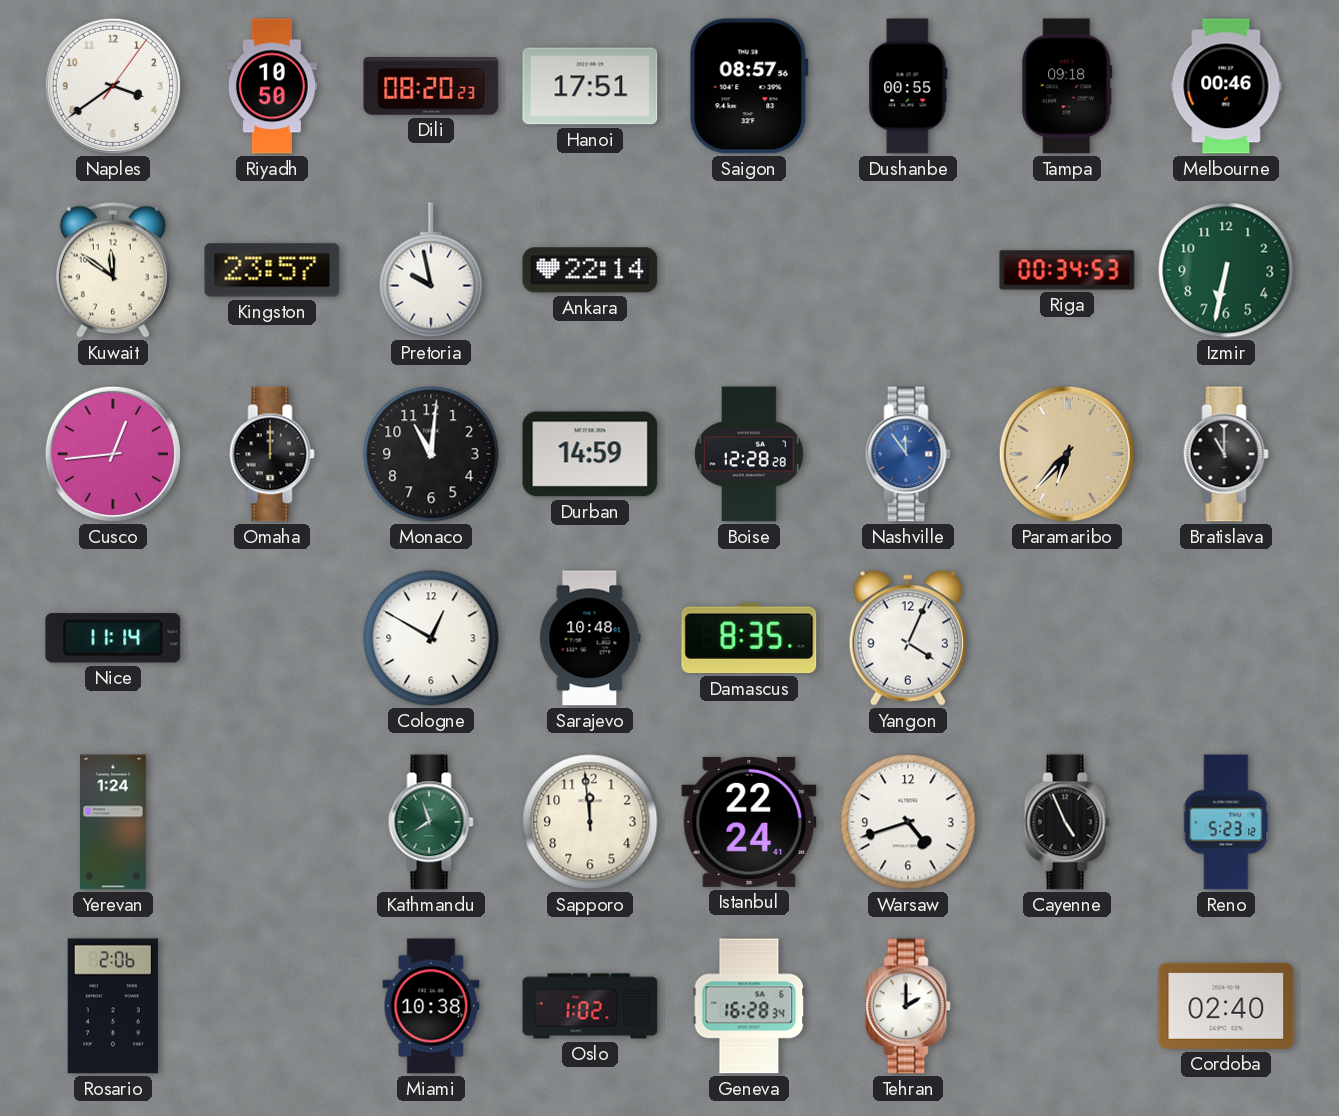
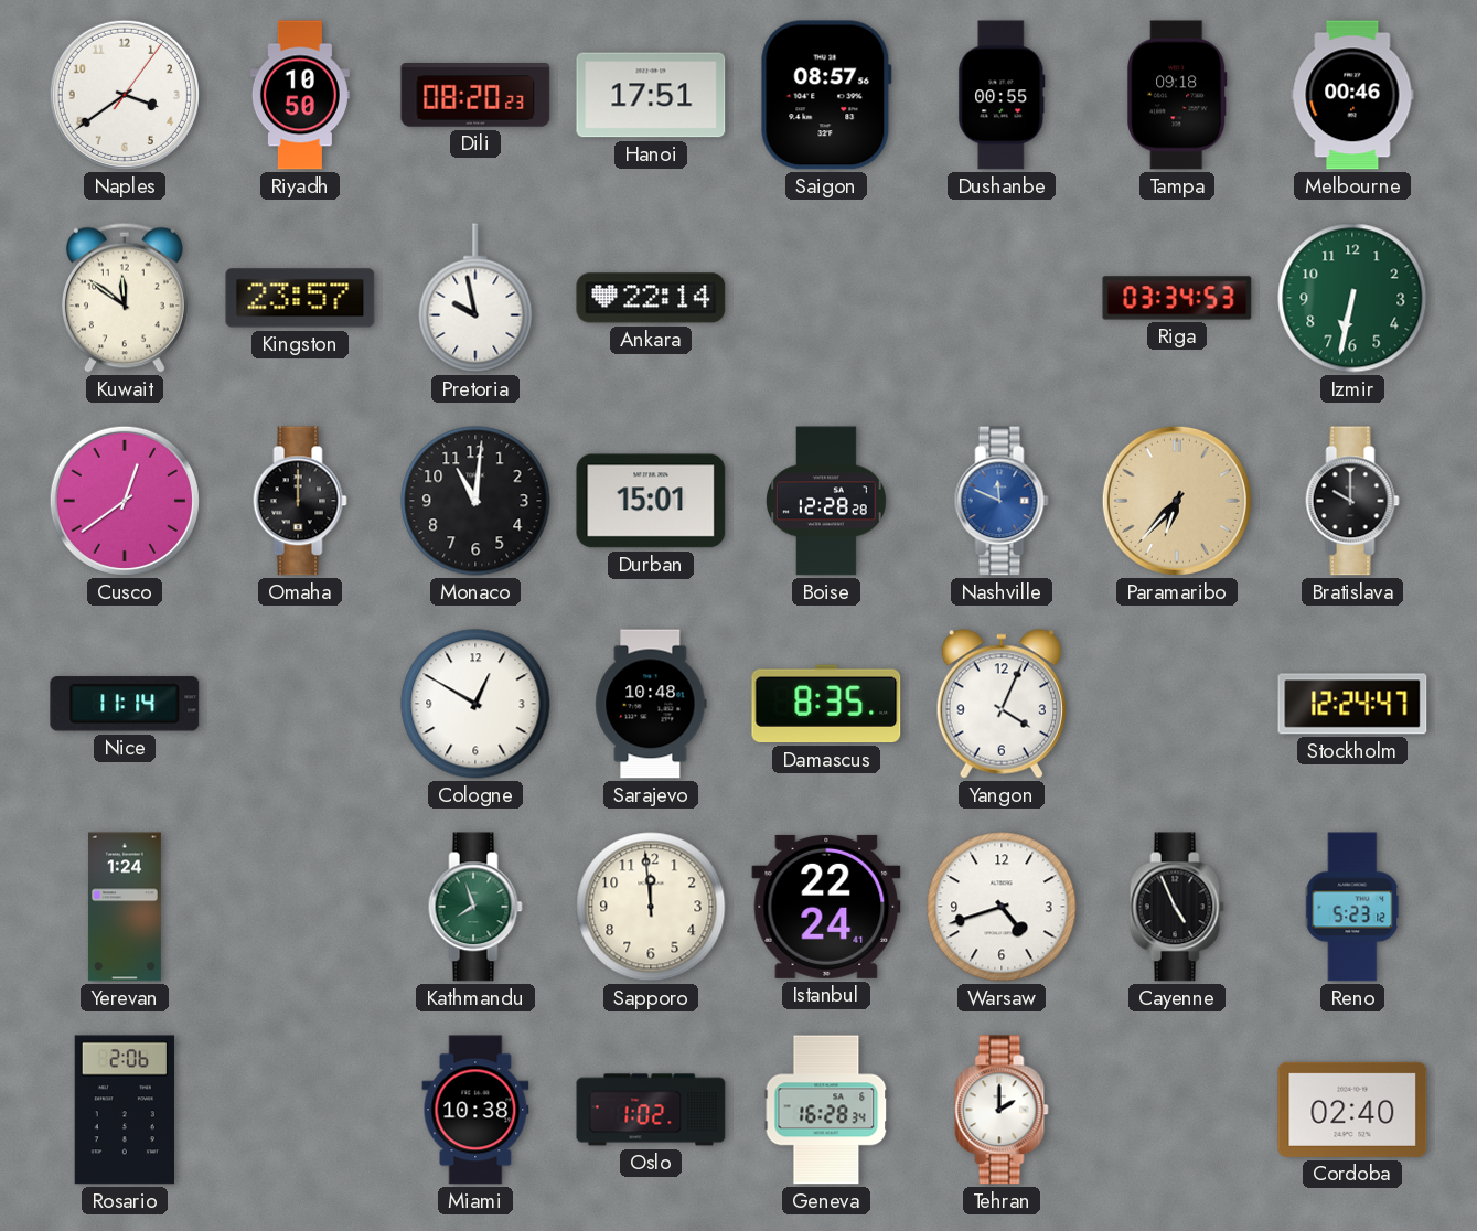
Riga: 00:34 -> 03:34
Cusco: 12:44 -> 12:39
Durban: 14:59 -> 15:01
Nashville: 11:54 -> 11:49
Bratislava: 11:00 -> 10:00
Stockholm: none -> 12:24
